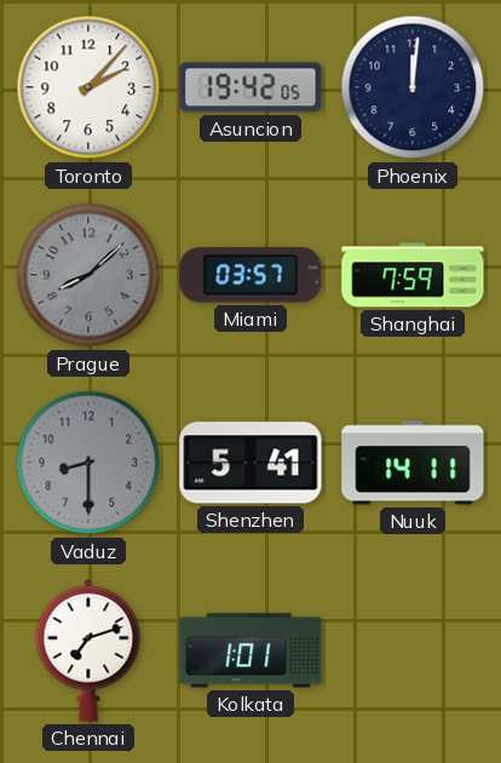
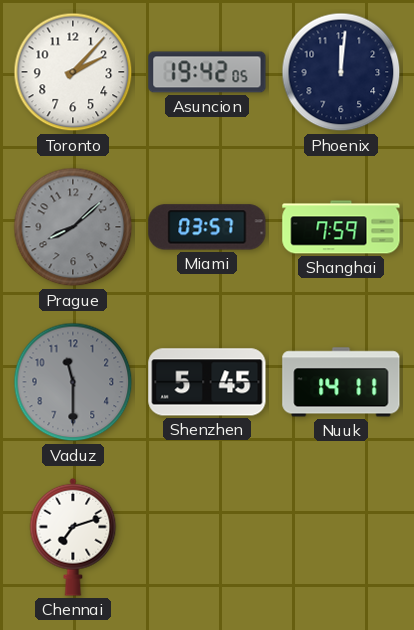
Vaduz: 8:30 -> 11:30
Shenzhen: 5:41 -> 5:45
Kolkata: 1:01 -> none
